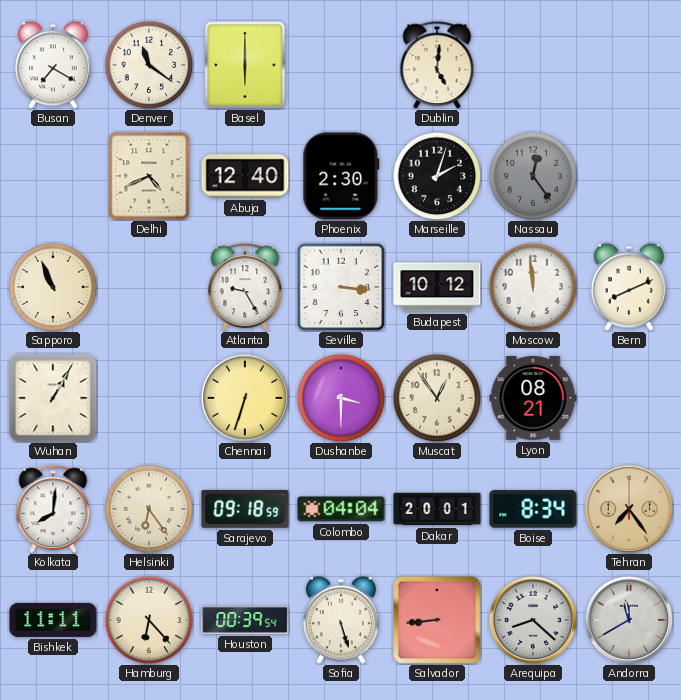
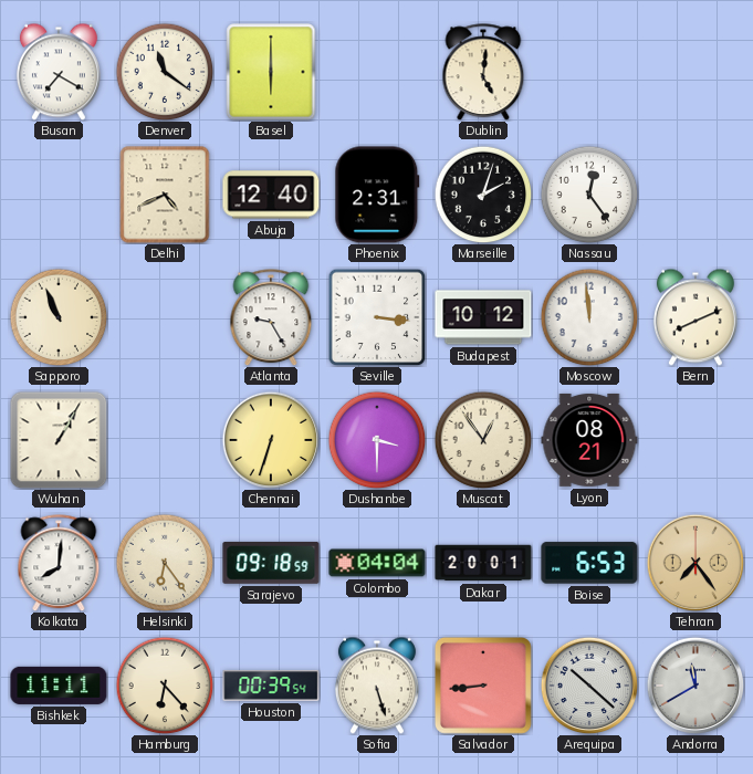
Phoenix: 2:30 -> 2:31
Nassau dial: grey -> white
Boise: 8:34 -> 6:53
Arequipa: 8:22 -> 10:22
